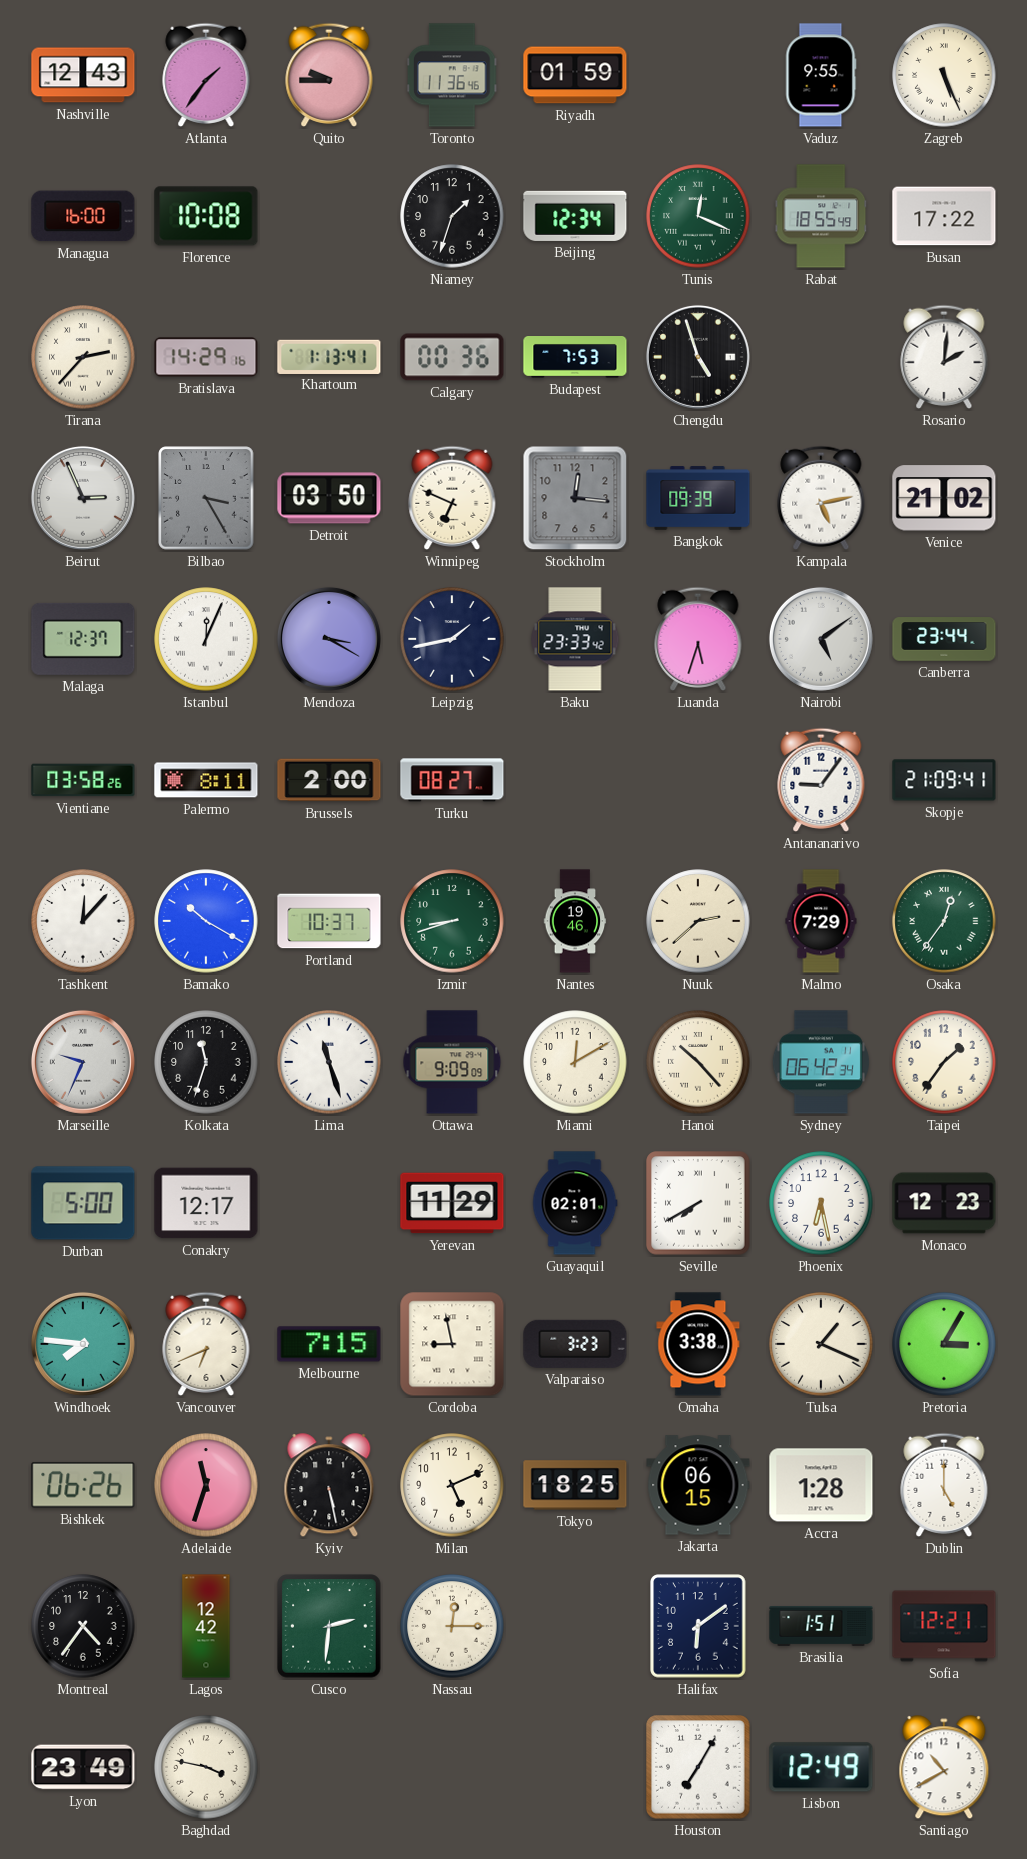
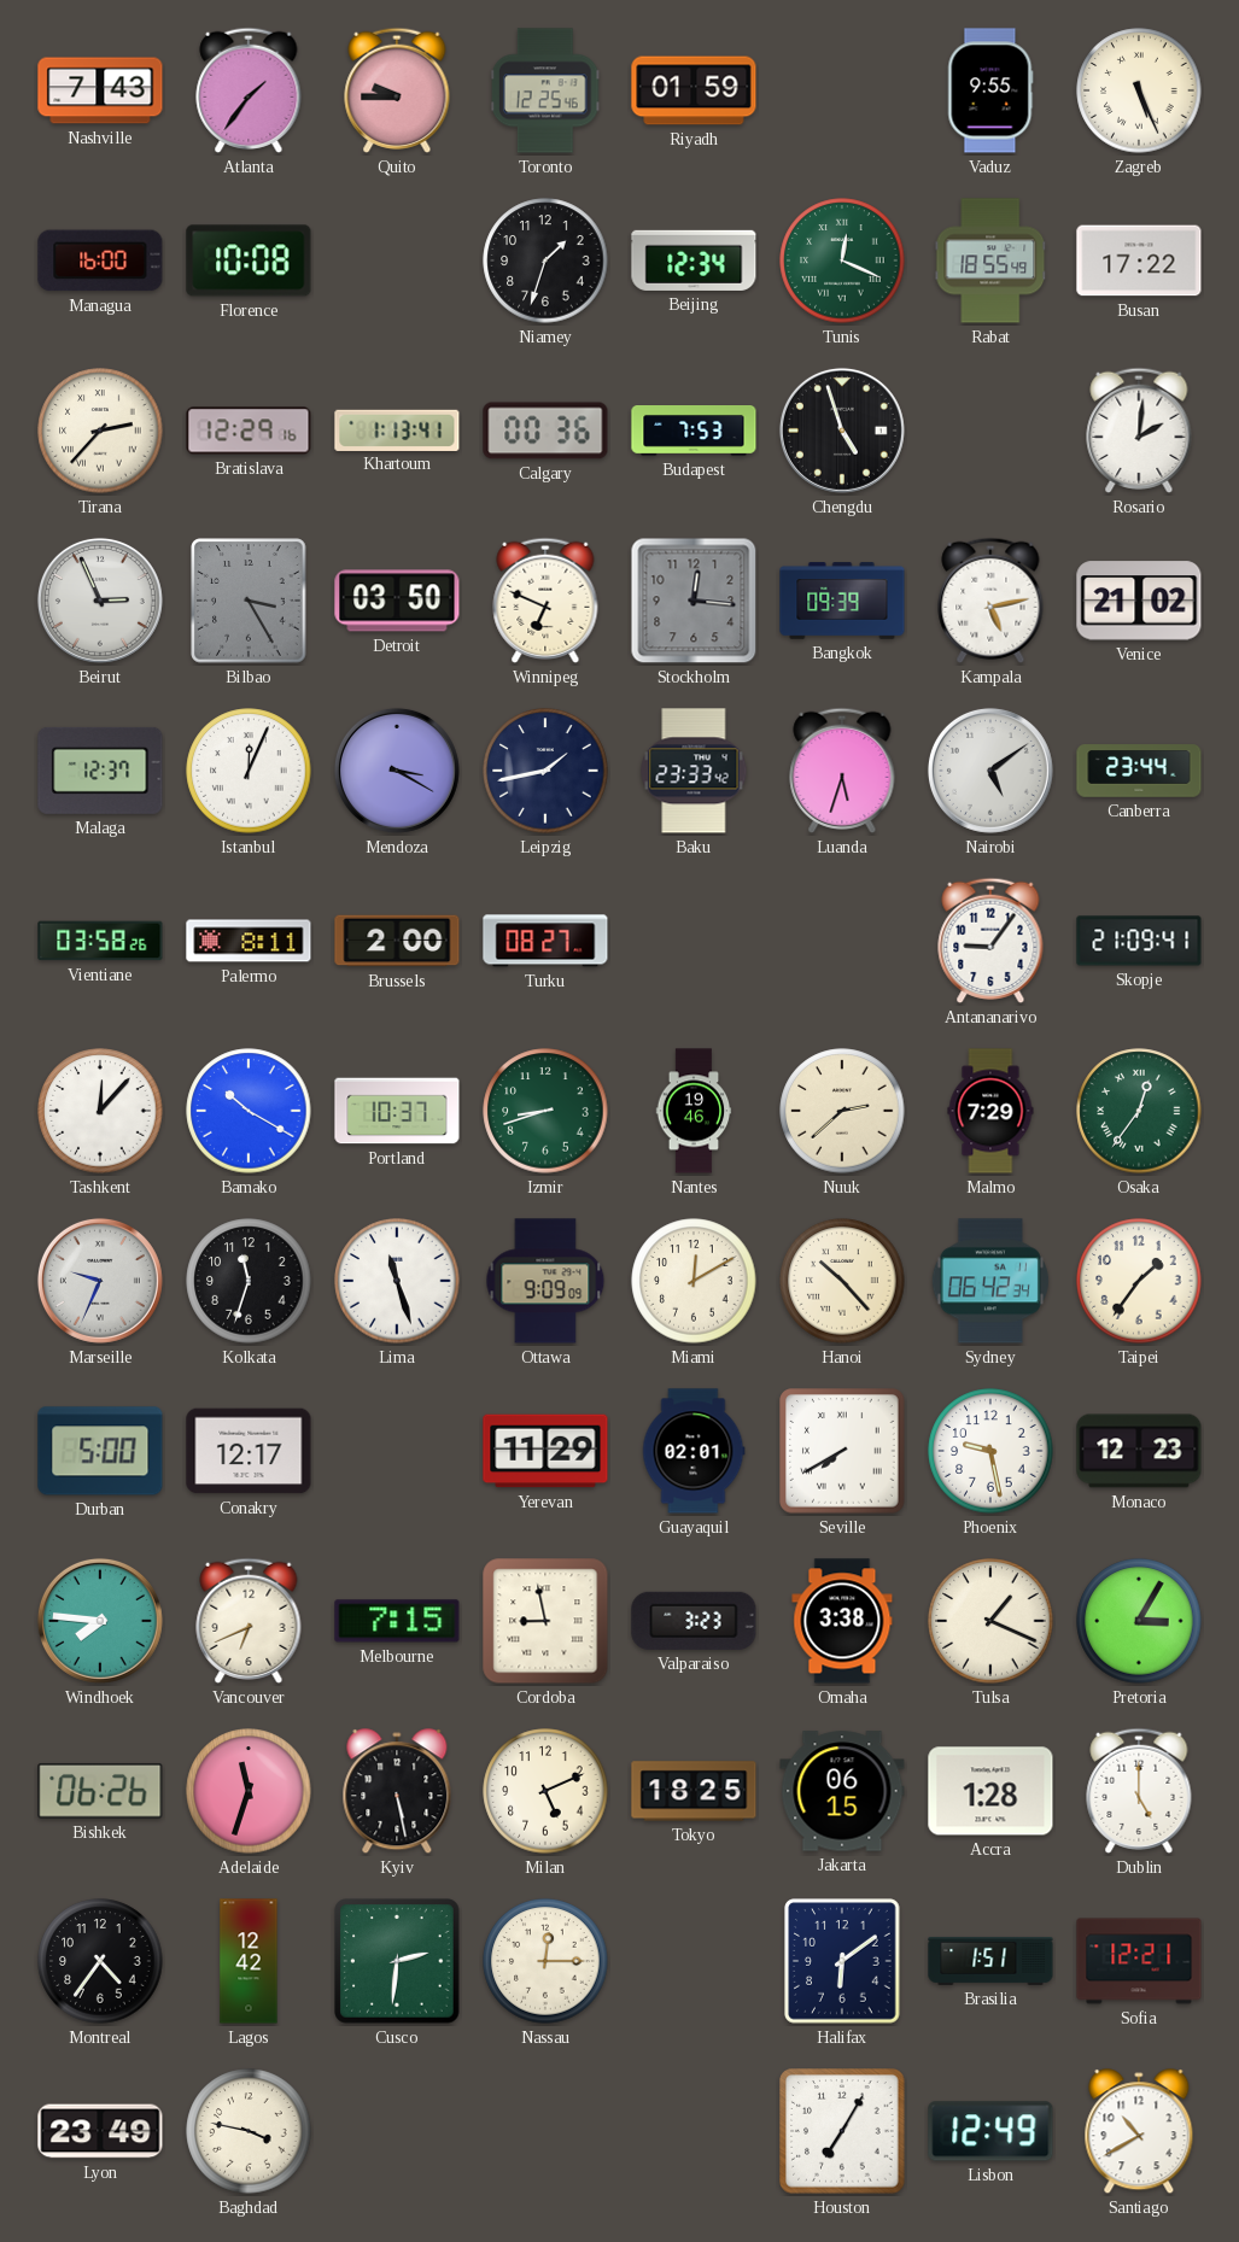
Nashville: 12:43 -> 7:43
Toronto: 11:36 -> 12:25
Bratislava: 14:29 -> 12:29
Phoenix: 6:28 -> 9:28
